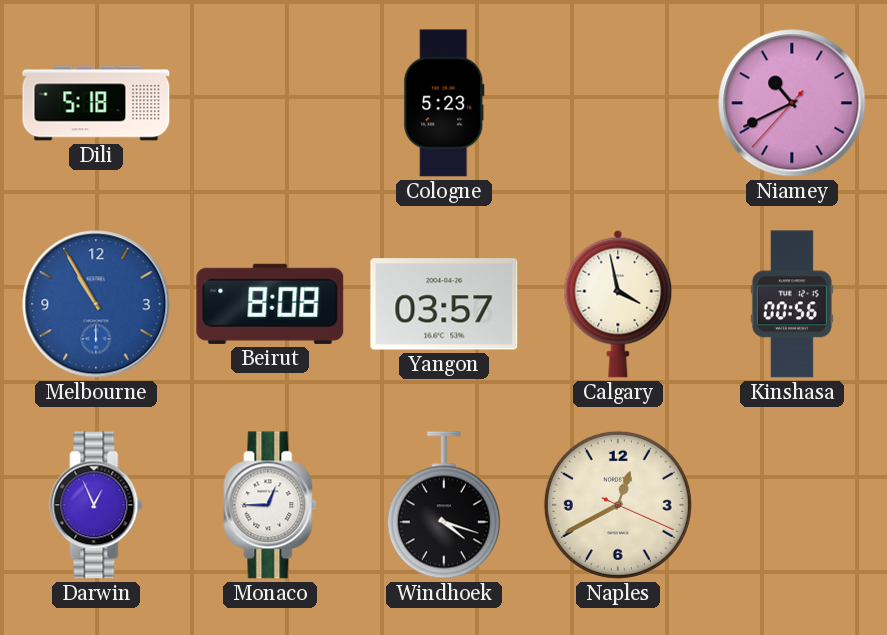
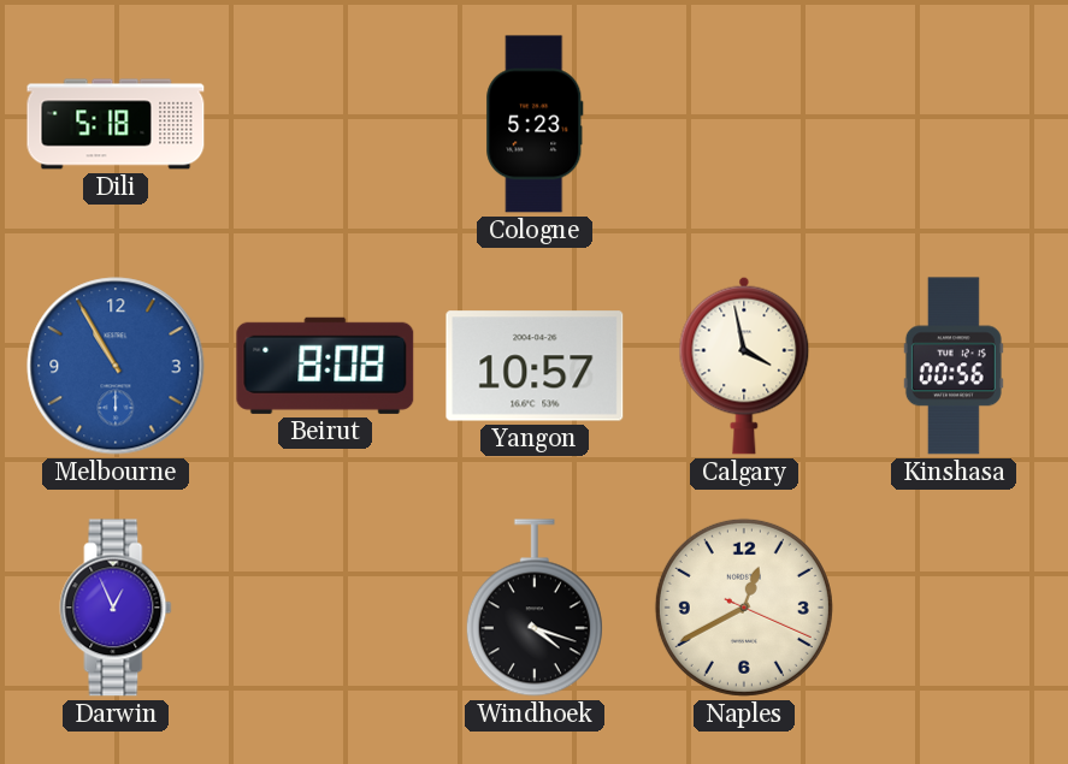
Niamey: 10:40 -> none
Yangon: 03:57 -> 10:57
Monaco: 12:45 -> none
